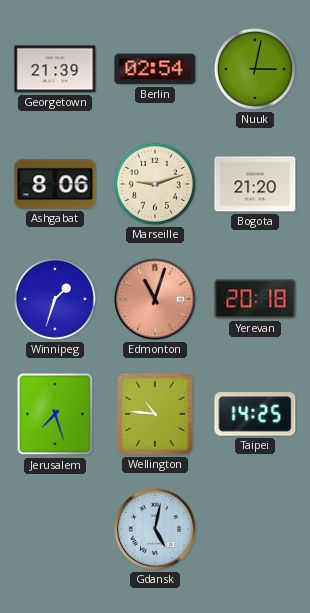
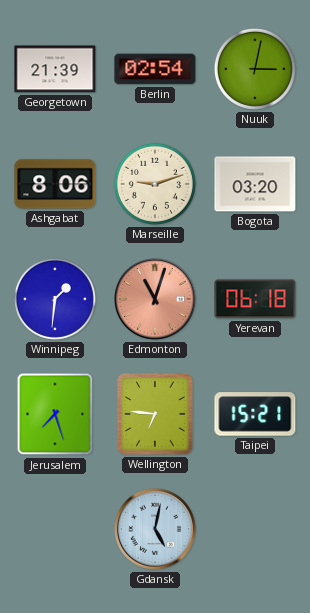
Bogota: 21:20 -> 03:20
Winnipeg: 1:33 -> 1:31
Yerevan: 20:18 -> 06:18
Wellington: 10:46 -> 6:46
Taipei: 14:25 -> 15:21
